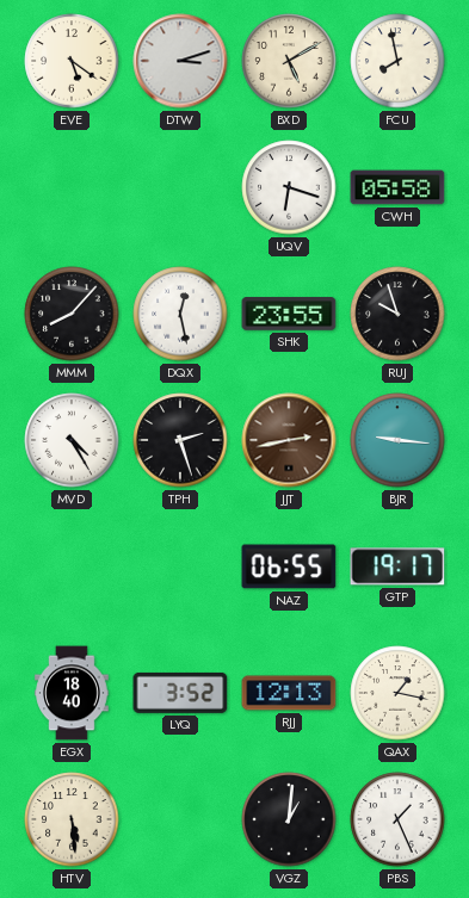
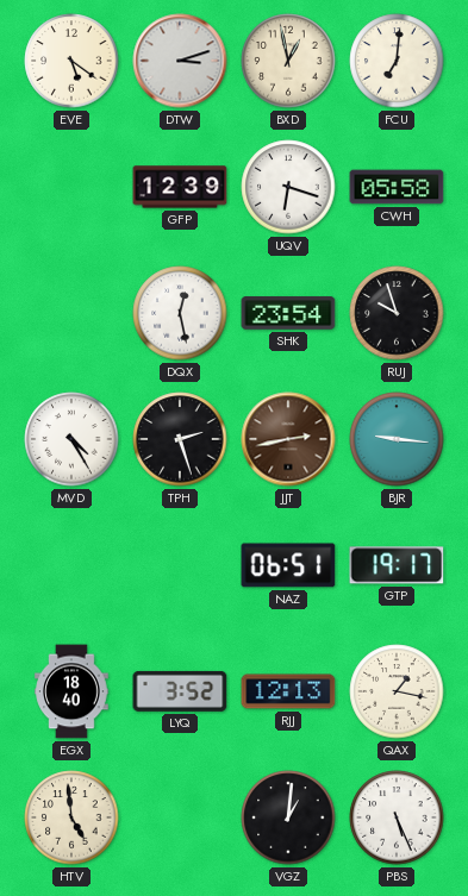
BXD: 5:10 -> 12:58
FCU: 7:58 -> 7:01
GFP: none -> 12:39
MMM: 8:07 -> none
SHK: 23:55 -> 23:54
NAZ: 06:55 -> 06:51
HTV: 5:29 -> 4:59
PBS: 1:26 -> 5:26
